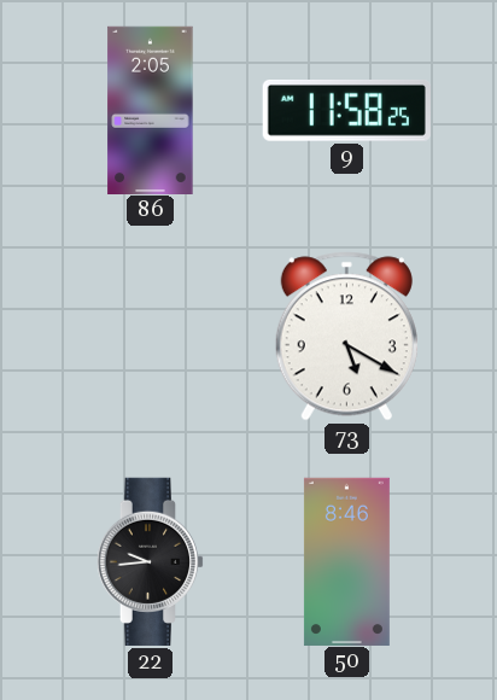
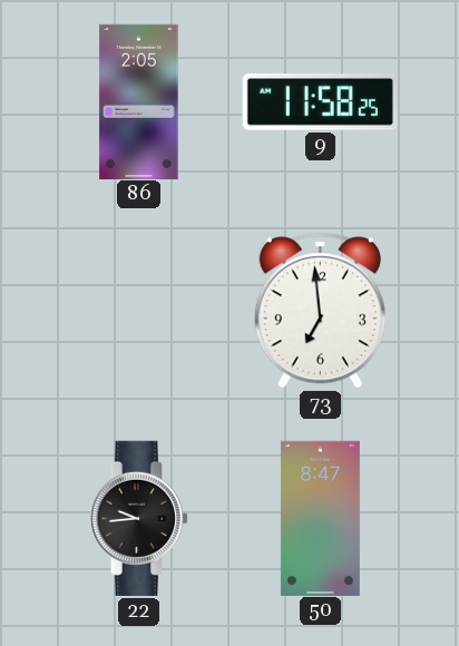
73: 5:20 -> 6:59
50: 8:46 -> 8:47
